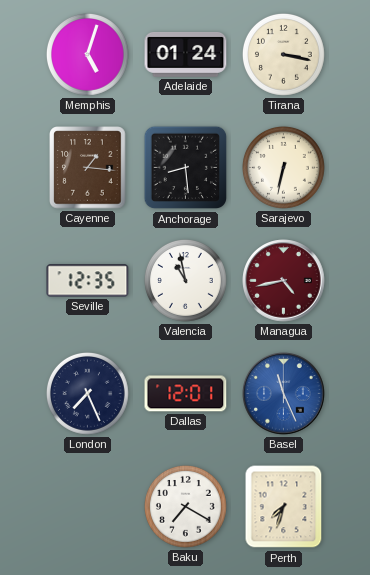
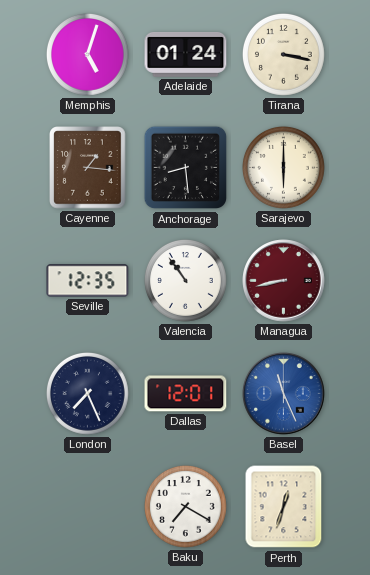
Sarajevo: 6:32 -> 6:00
Valencia: 10:58 -> 10:54
Managua: 4:43 -> 8:43
Perth: 7:33 -> 12:33
